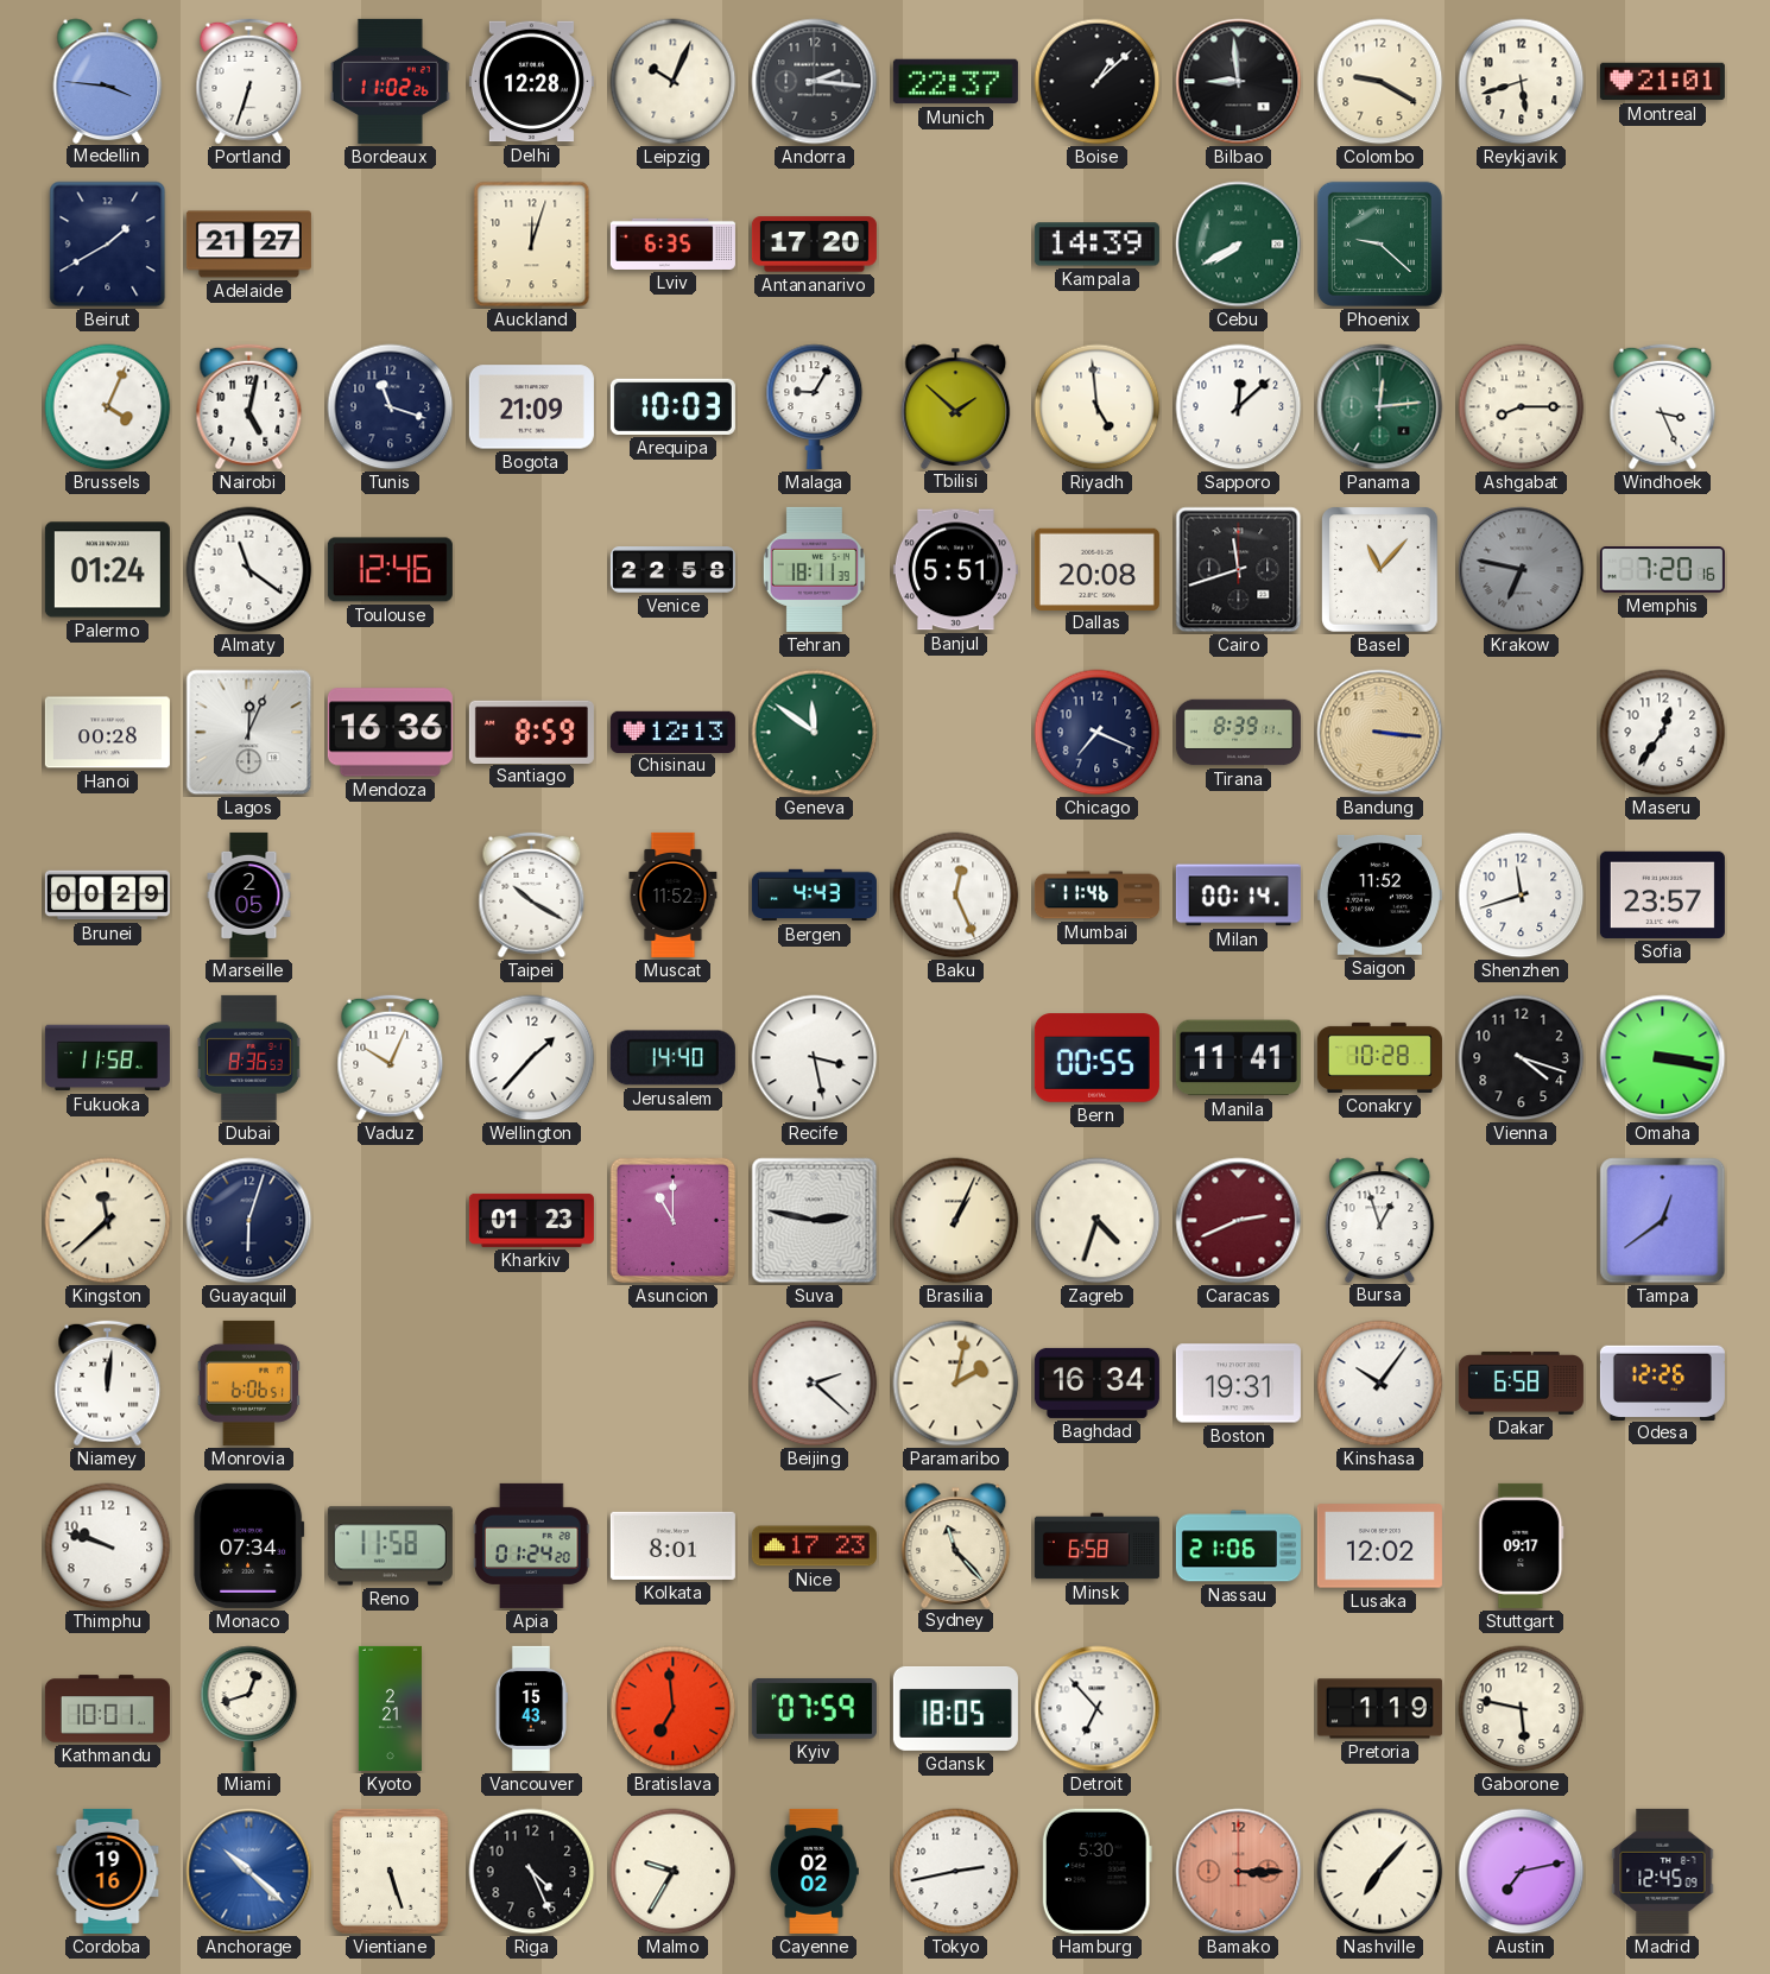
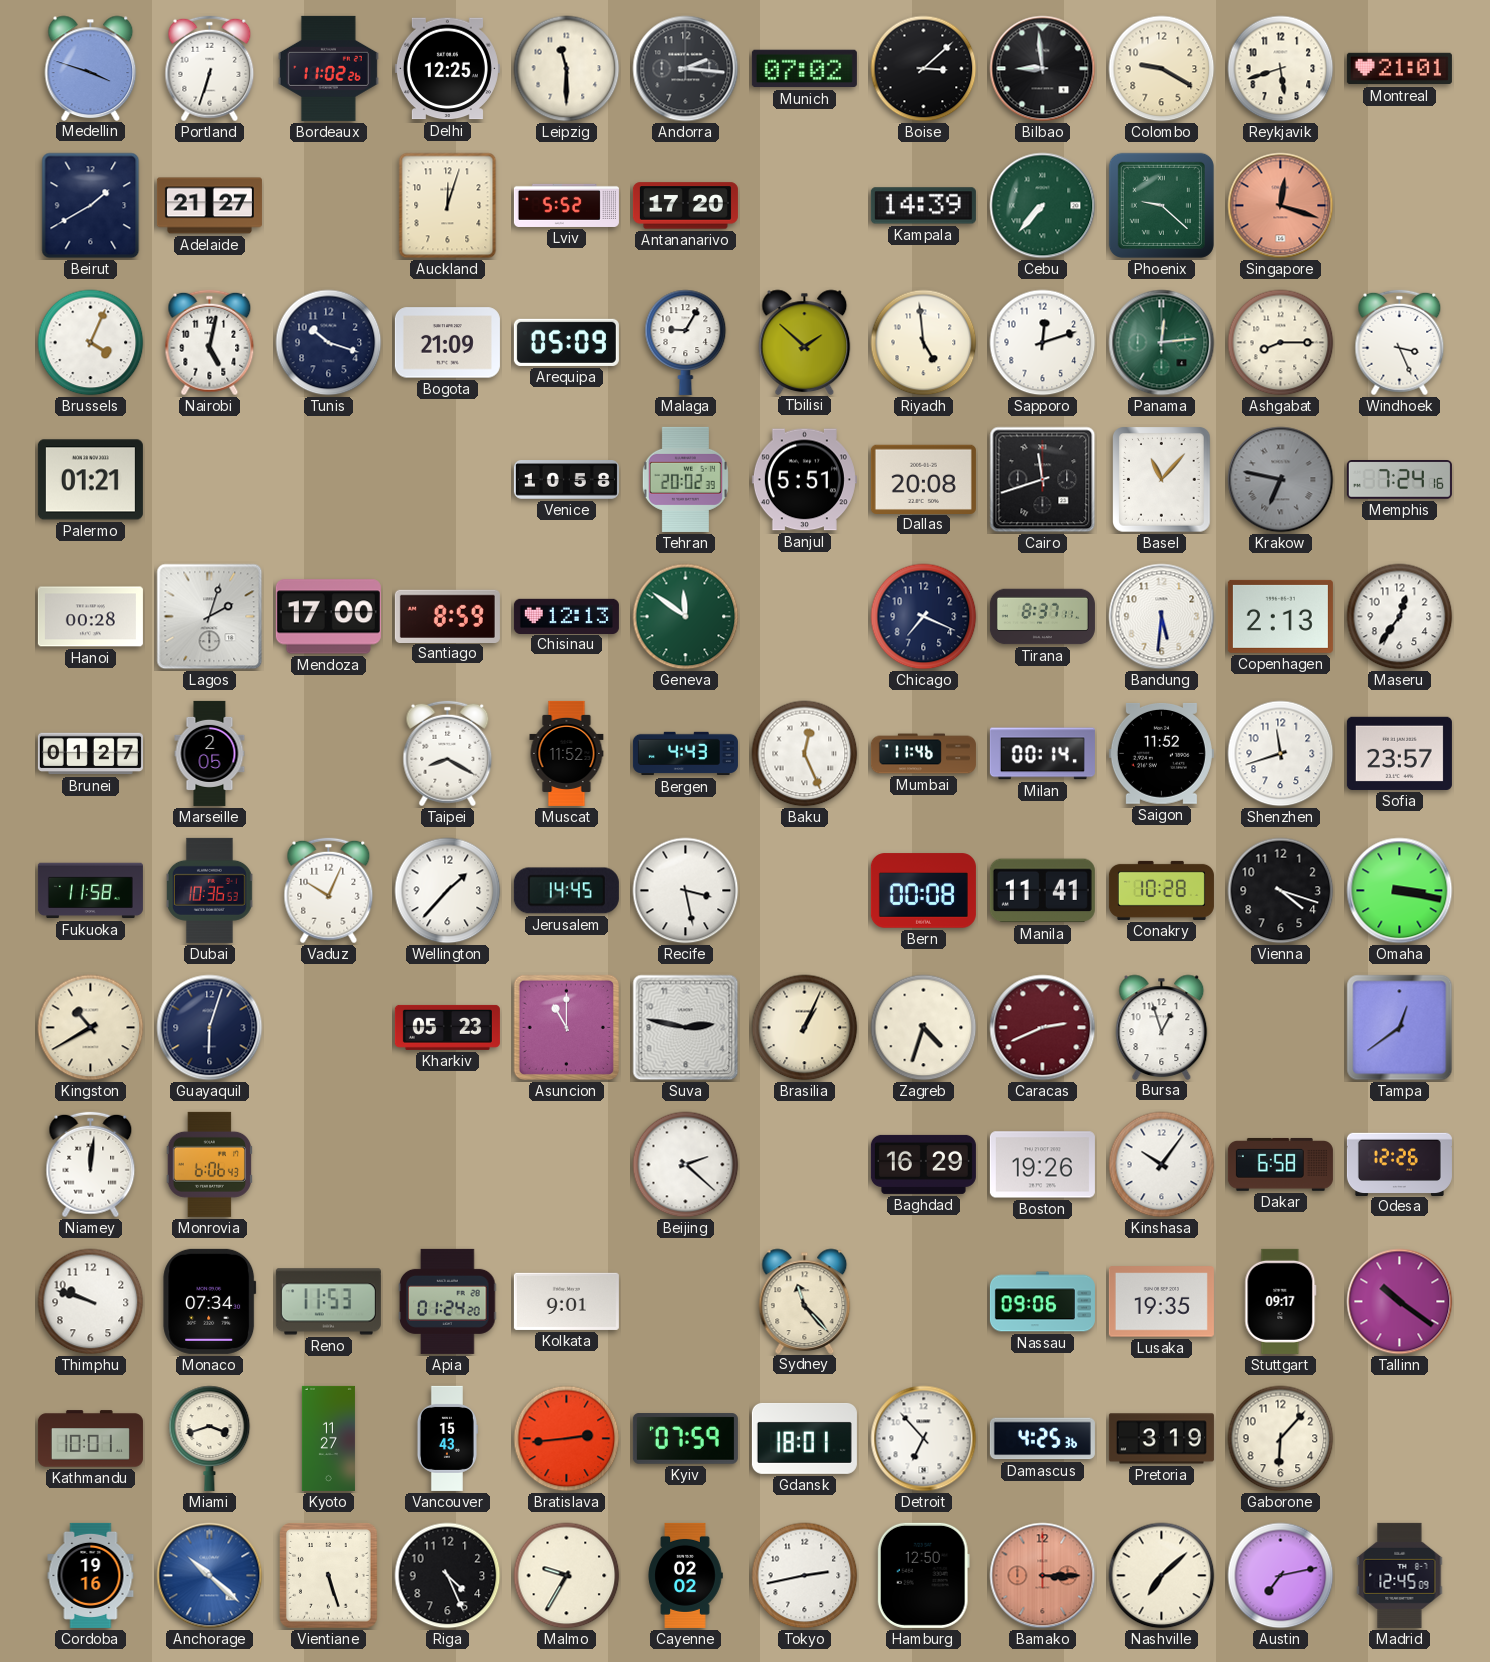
Medellin: 3:46 -> 3:48
Delhi: 12:28 -> 12:25
Leipzig: 10:04 -> 11:30
Munich: 22:37 -> 07:02
Boise: 1:08 -> 3:08
Lviv: 6:35 -> 5:52
Cebu: 7:40 -> 7:37
Singapore: none -> 12:18
Tunis: 11:18 -> 10:18
Arequipa: 10:03 -> 05:09
Sapporo: 12:08 -> 12:12
Palermo: 01:24 -> 01:21
Almaty: 11:21 -> none
Toulouse: 12:46 -> none
Venice: 22:58 -> 10:58
Tehran: 18:11 -> 20:02
Memphis: 7:20 -> 7:24
Lagos: 12:04 -> 2:03
Mendoza: 16:36 -> 17:00
Tirana: 8:39 -> 8:37
Bandung: 3:16 -> 5:31
Bandung dial: champagne -> white
Copenhagen: none -> 2:13
Brunei: 00:29 -> 01:27
Taipei: 10:20 -> 8:20
Dubai: 8:36 -> 10:36
Jerusalem: 14:40 -> 14:45
Bern: 00:55 -> 00:08
Kingston: 11:38 -> 10:40
Kharkiv: 01:23 -> 05:23
Monrovia: 6:06:51 -> 6:06:43
Paramaribo: 2:02 -> none
Baghdad: 16:34 -> 16:29
Boston: 19:31 -> 19:26
Reno: 11:58 -> 11:53
Kolkata: 8:01 -> 9:01
Nice: 17:23 -> none
Minsk: 6:58 -> none
Nassau: 21:06 -> 09:06
Lusaka: 12:02 -> 19:35
Tallinn: none -> 10:21
Miami: 12:42 -> 3:42
Kyoto: 2:21 -> 11:27
Bratislava: 6:59 -> 2:44
Gdansk: 18:05 -> 18:01
Damascus: none -> 4:25
Pretoria: 1:19 -> 3:19
Gaborone: 5:47 -> 6:07
Hamburg: 5:30 -> 12:50
Nashville: 7:07 -> 7:08
